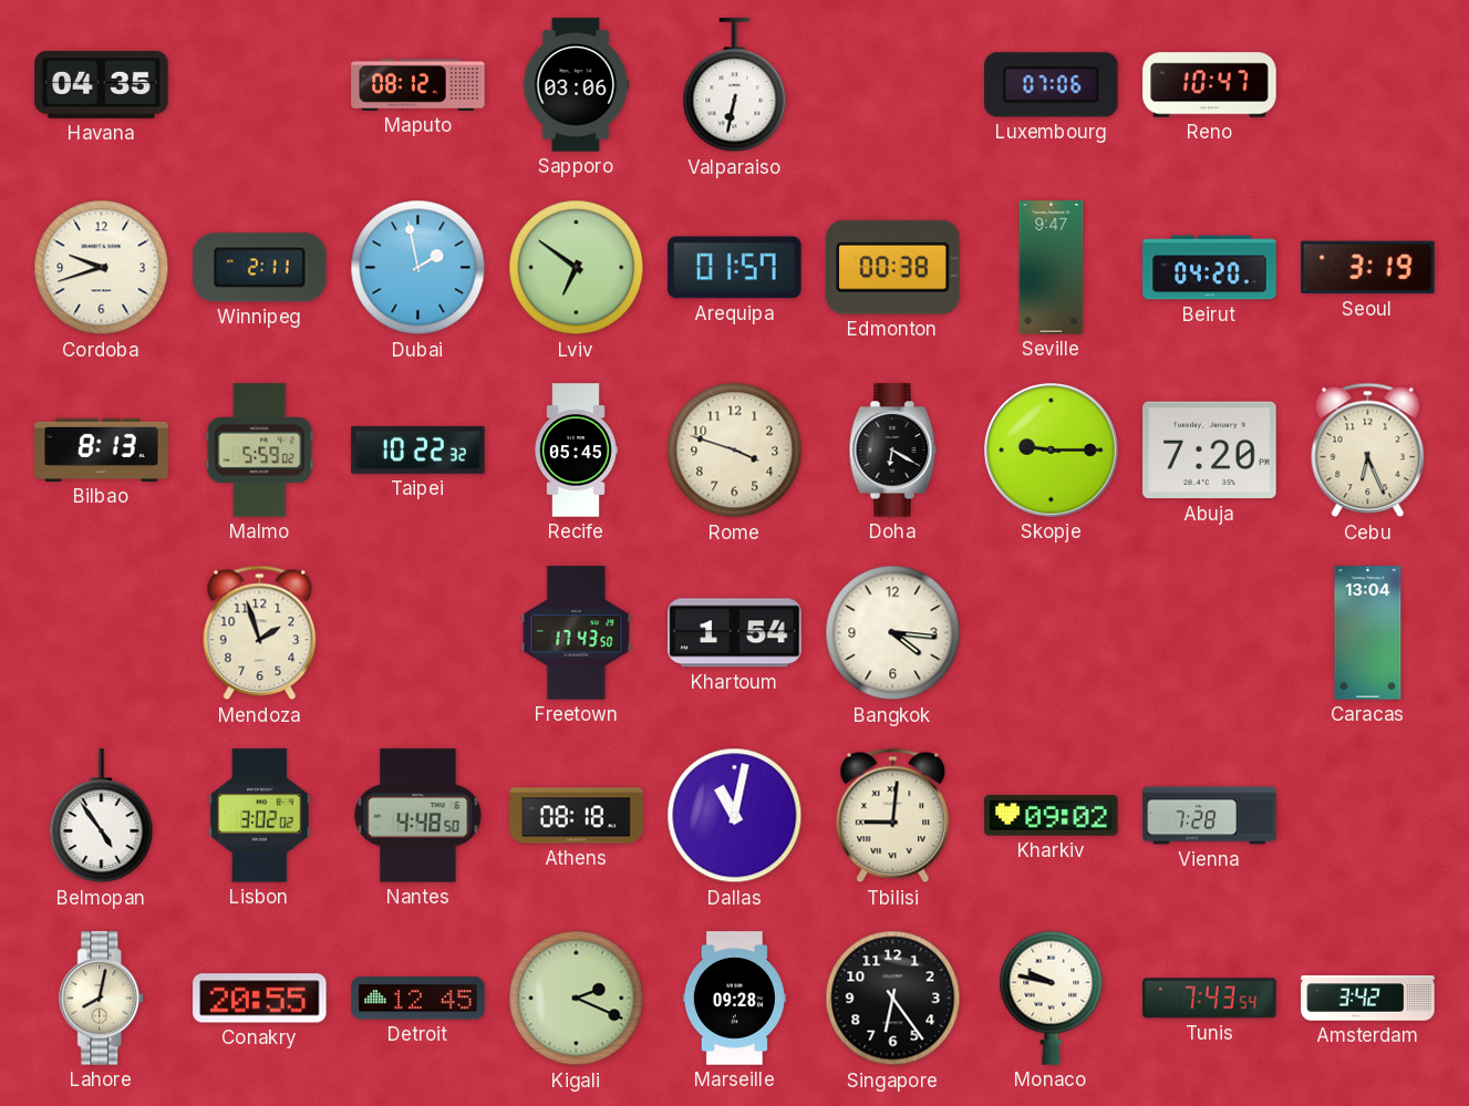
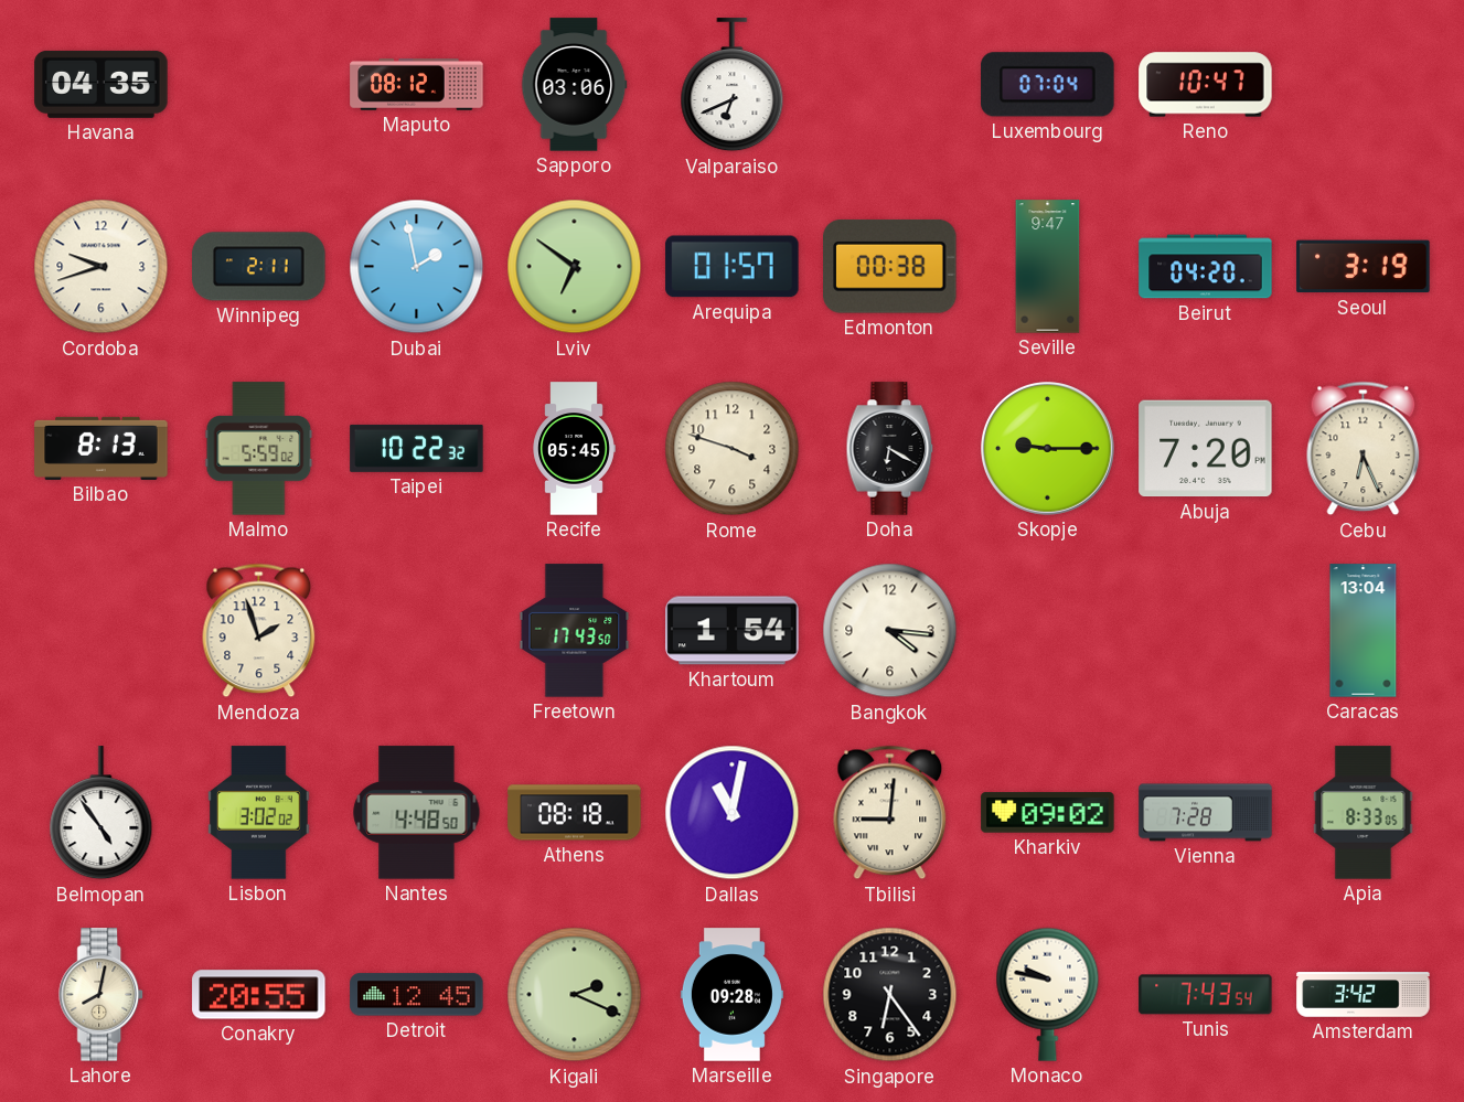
Valparaiso: 6:32 -> 6:41
Luxembourg: 07:06 -> 07:04
Apia: none -> 8:33
